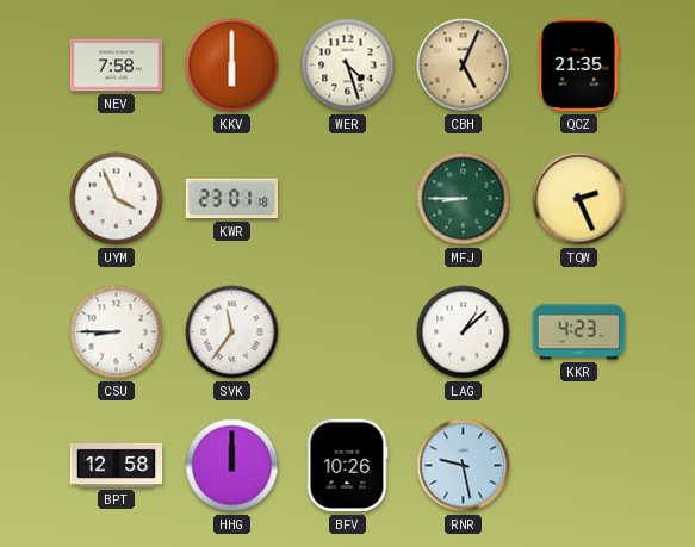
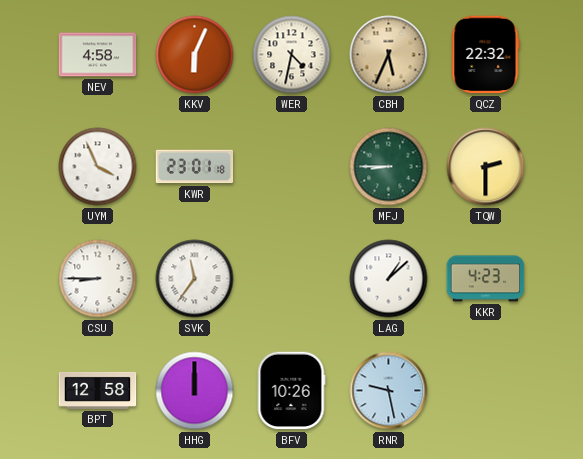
NEV: 7:58 -> 4:58
KKV: 6:00 -> 6:04
WER: 4:27 -> 4:32
CBH: 5:04 -> 5:34
QCZ: 21:35 -> 22:32
TQW: 2:26 -> 2:30
